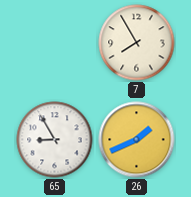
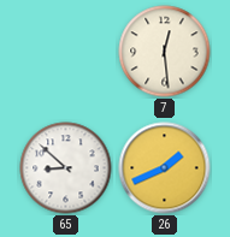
7: 7:55 -> 12:29
65: 8:55 -> 8:52
